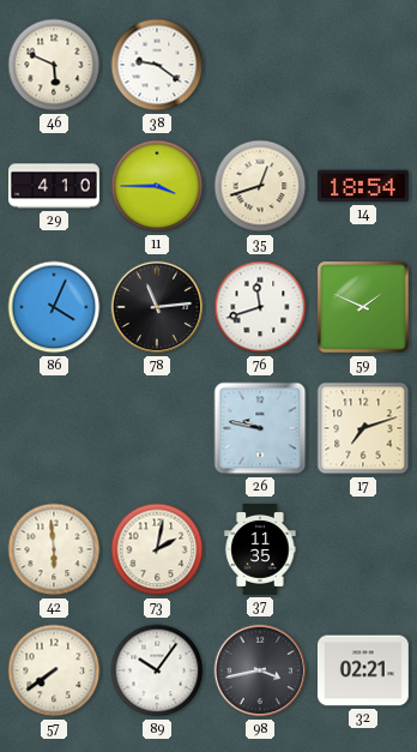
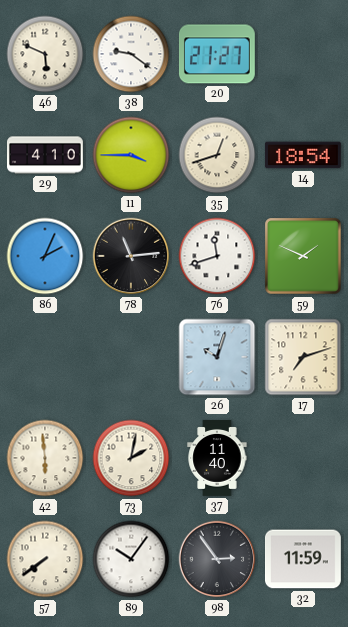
20: none -> 21:27
86: 4:04 -> 2:04
26: 9:47 -> 10:03
37: 11:35 -> 11:40
98: 3:43 -> 2:54
32: 02:21 -> 11:59
